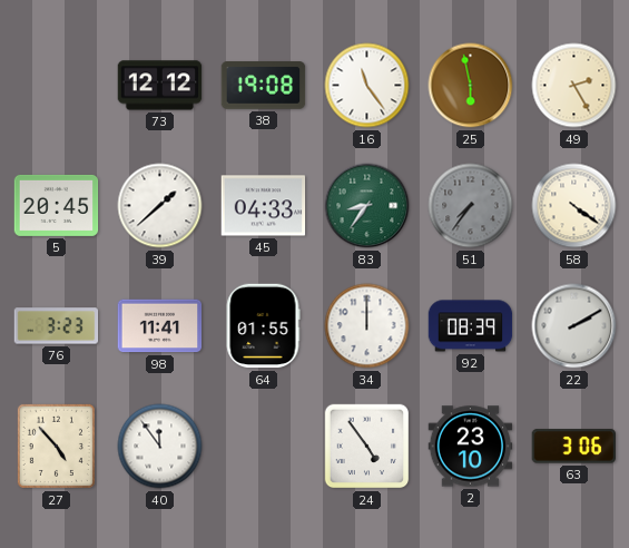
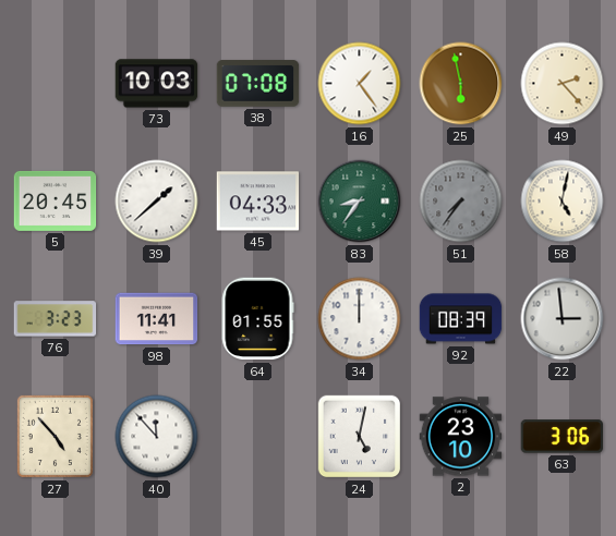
73: 12:12 -> 10:03
38: 19:08 -> 07:08
16: 11:24 -> 1:24
49: 2:25 -> 2:23
58: 4:21 -> 5:02
22: 2:10 -> 2:59
40: 11:54 -> 11:53
24: 4:54 -> 5:02
